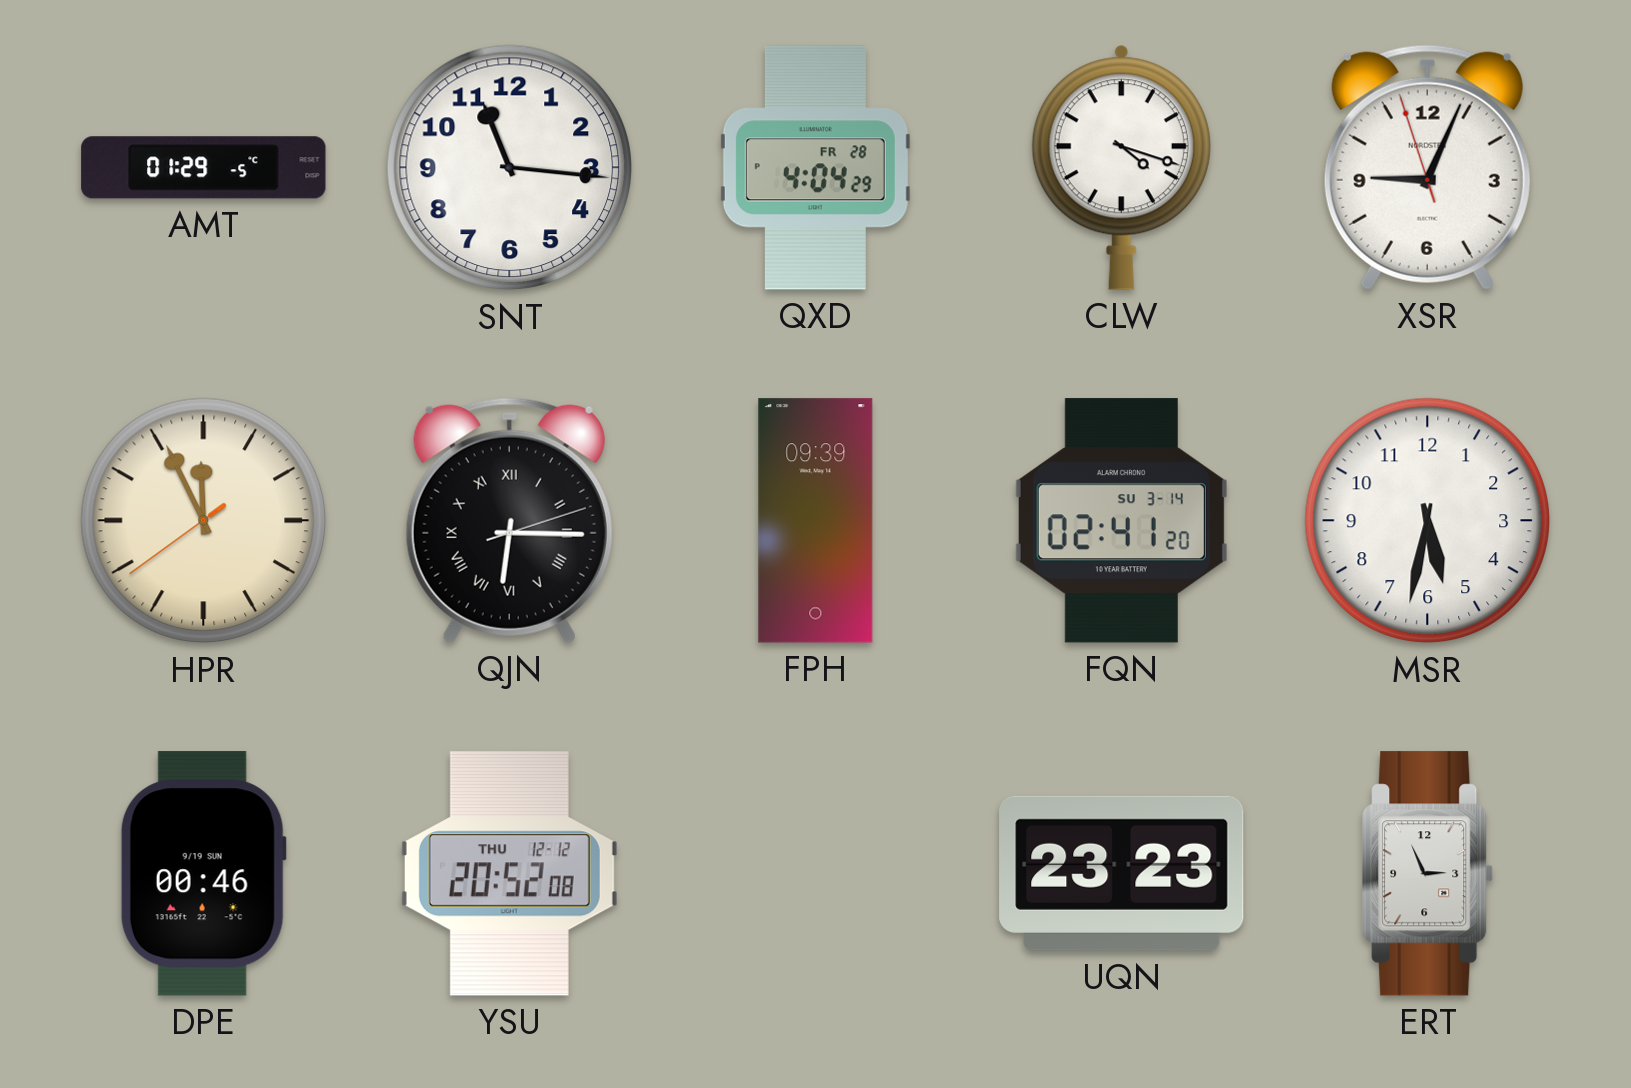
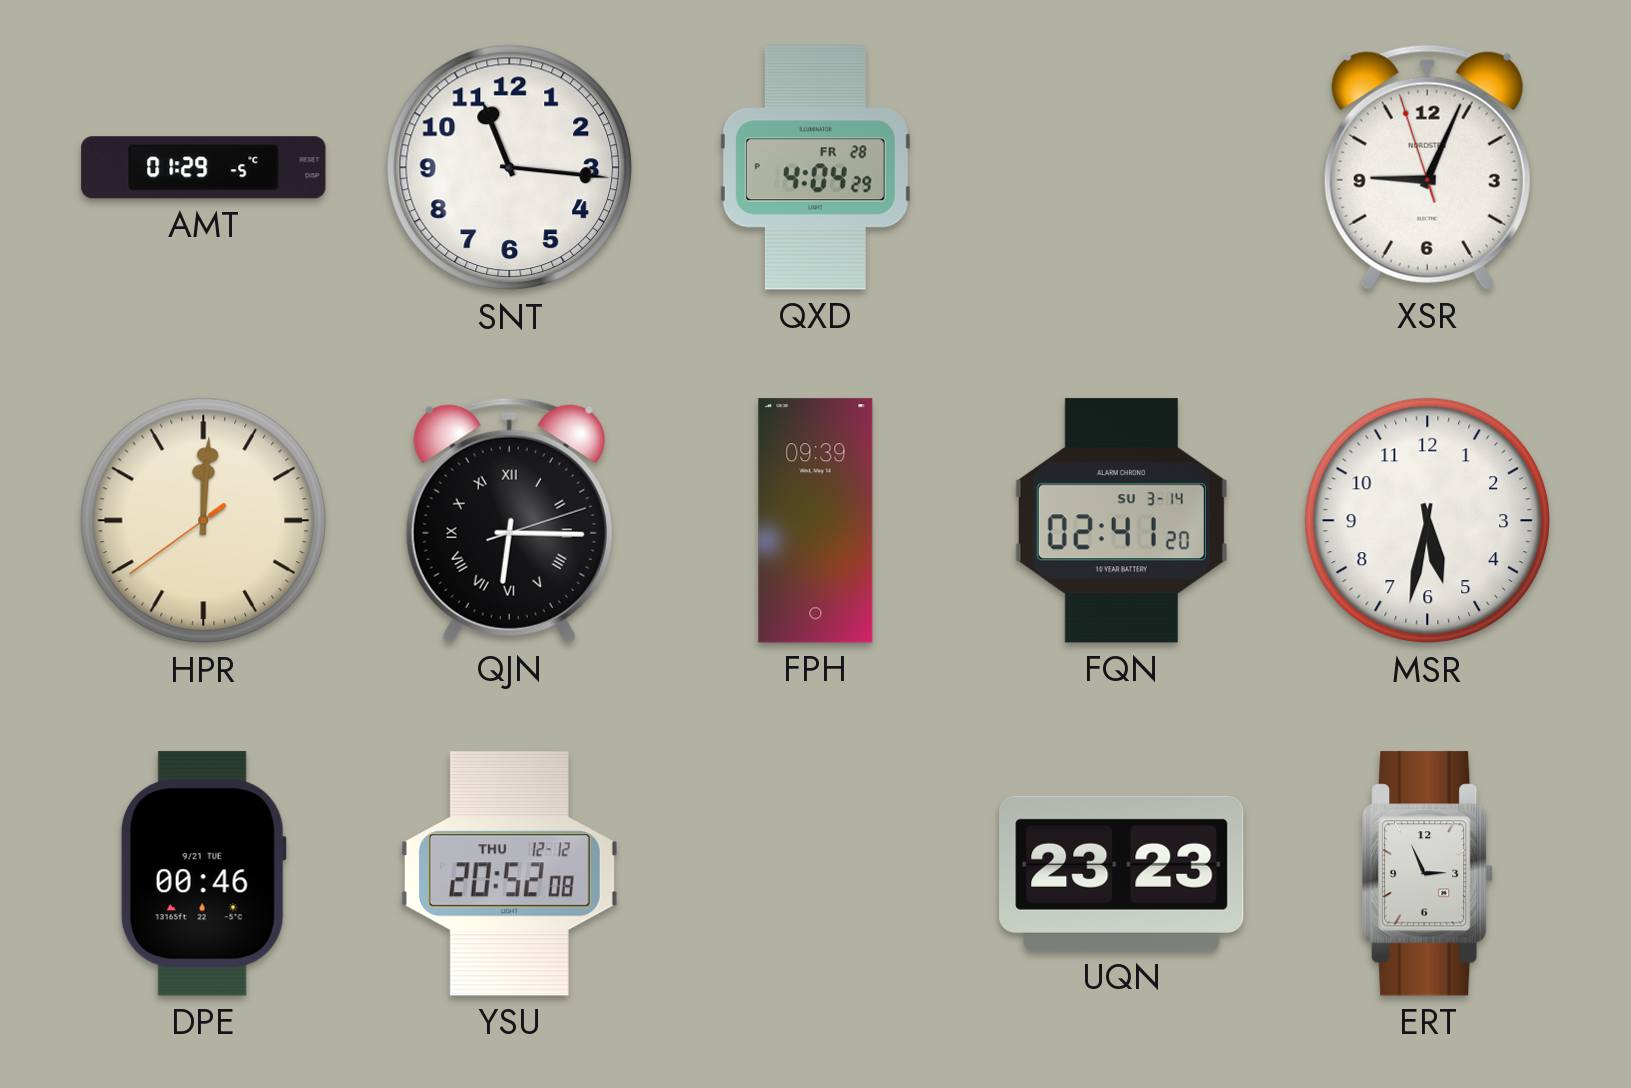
CLW: 4:18 -> none
HPR: 11:55 -> 12:00
DPE date: 9/19 SUN -> 9/21 TUE
